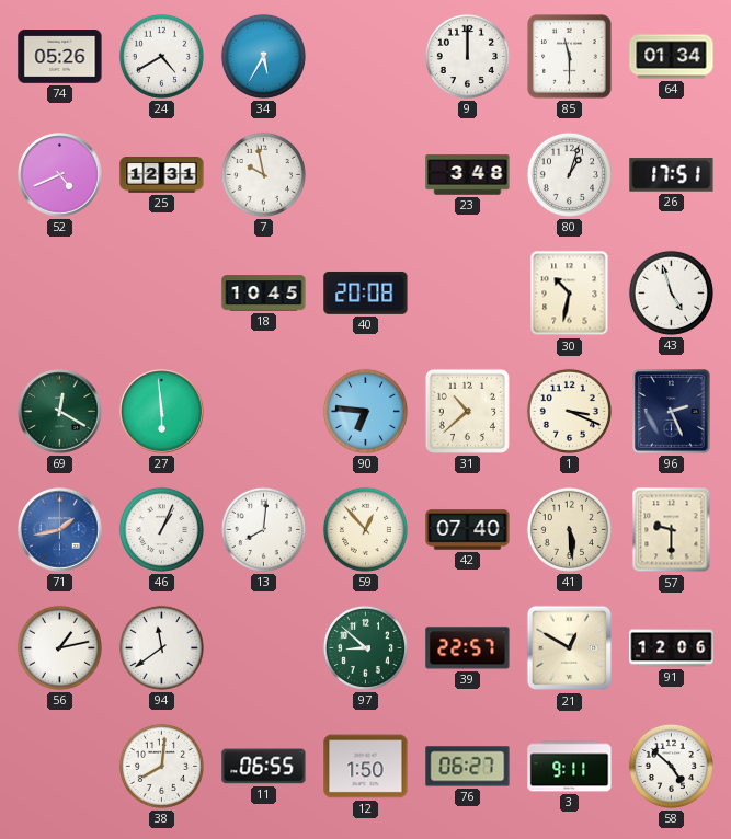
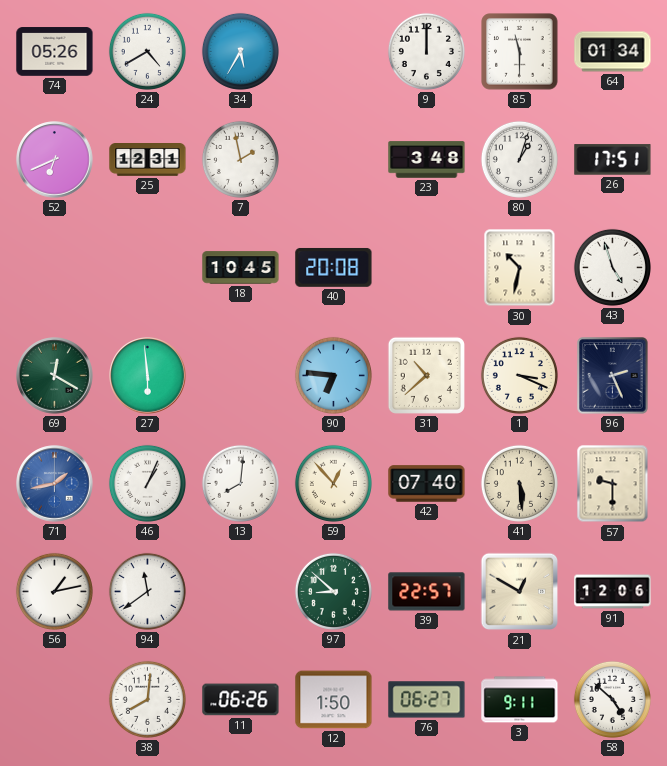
52: 4:41 -> 6:41
7: 9:58 -> 1:58
11: 06:55 -> 06:26
